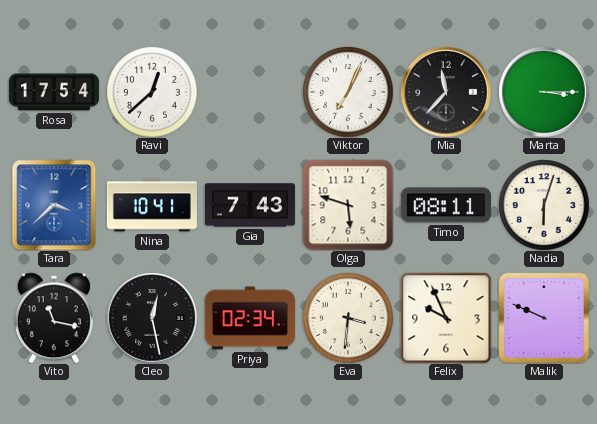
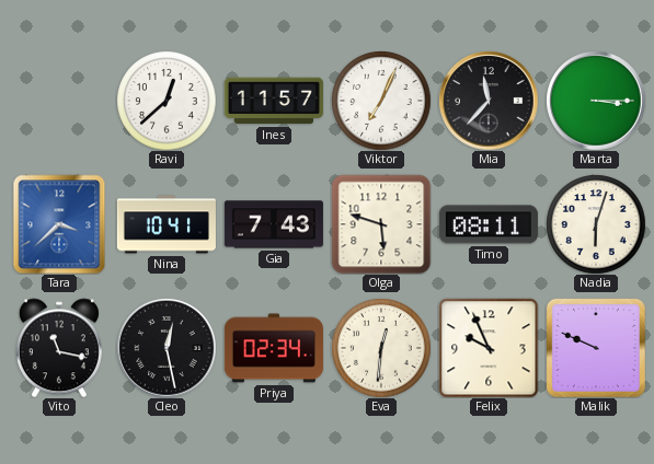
Rosa: 17:54 -> none
Ines: none -> 11:57
Eva: 3:31 -> 12:31
